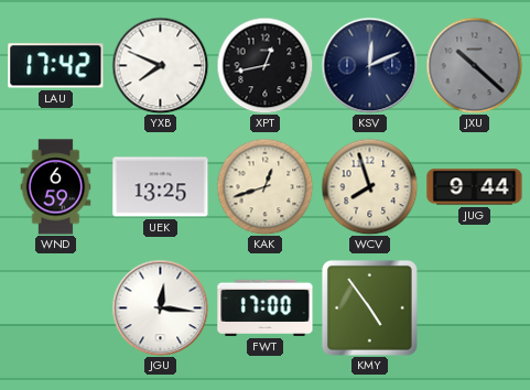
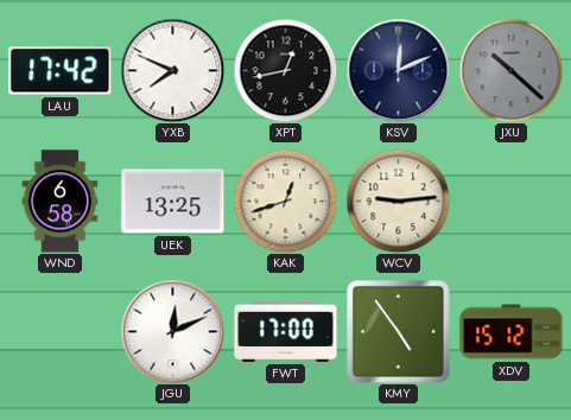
WND: 6:59 -> 6:58
WCV: 7:57 -> 9:14
JUG: 9:44 -> none
JGU: 12:16 -> 12:11
XDV: none -> 15:12
